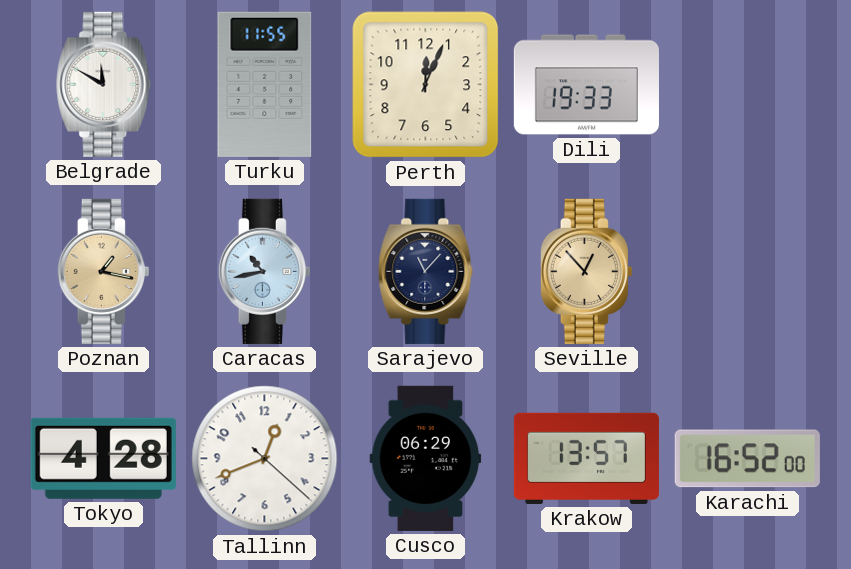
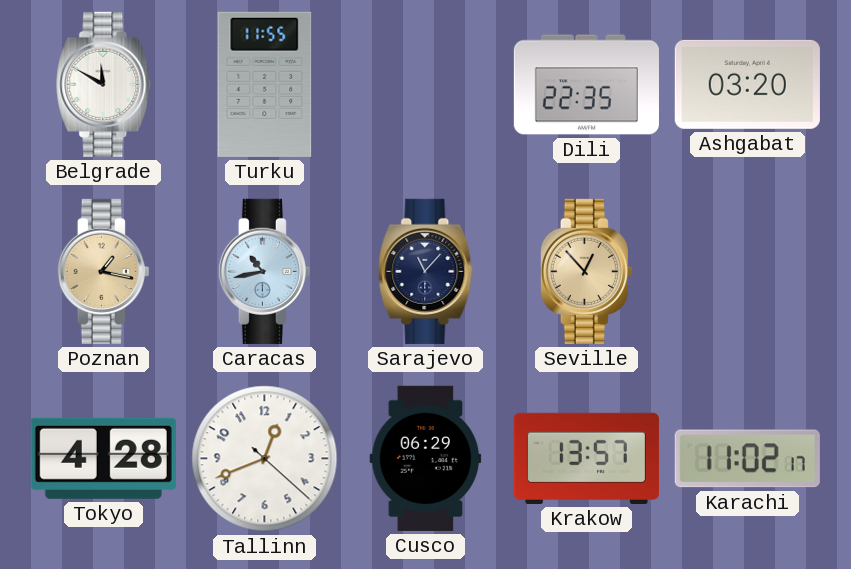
Perth: 12:04 -> none
Dili: 19:33 -> 22:35
Ashgabat: none -> 03:20
Karachi: 16:52 -> 11:02
